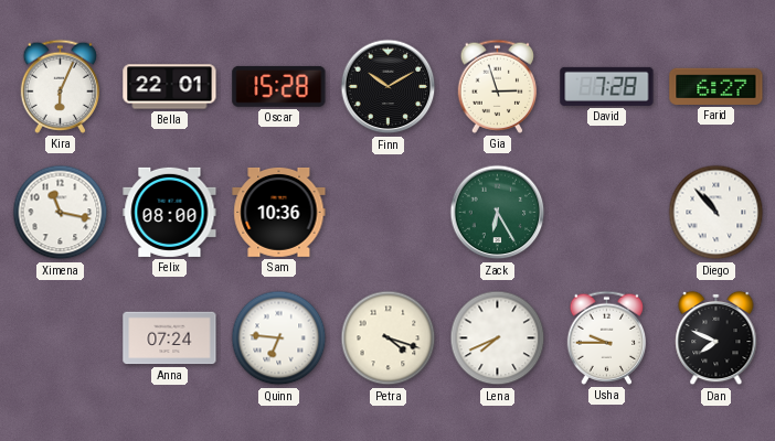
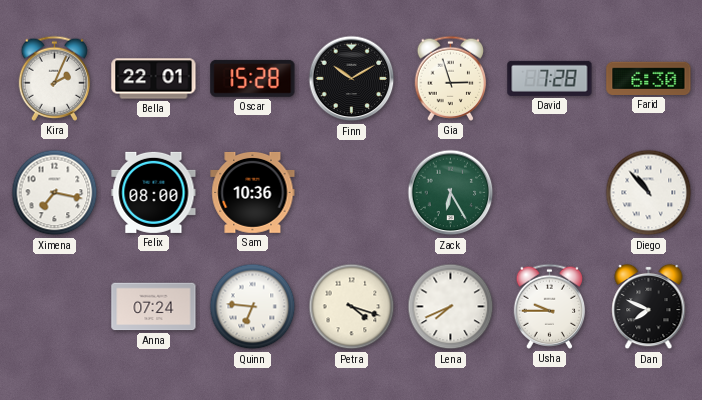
Kira: 6:04 -> 2:04
Farid: 6:27 -> 6:30
Ximena: 11:17 -> 7:17
